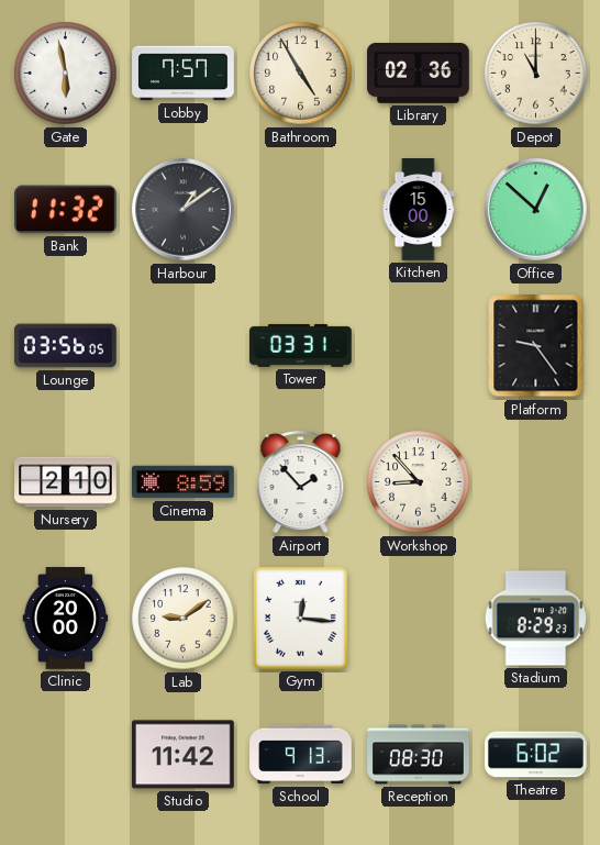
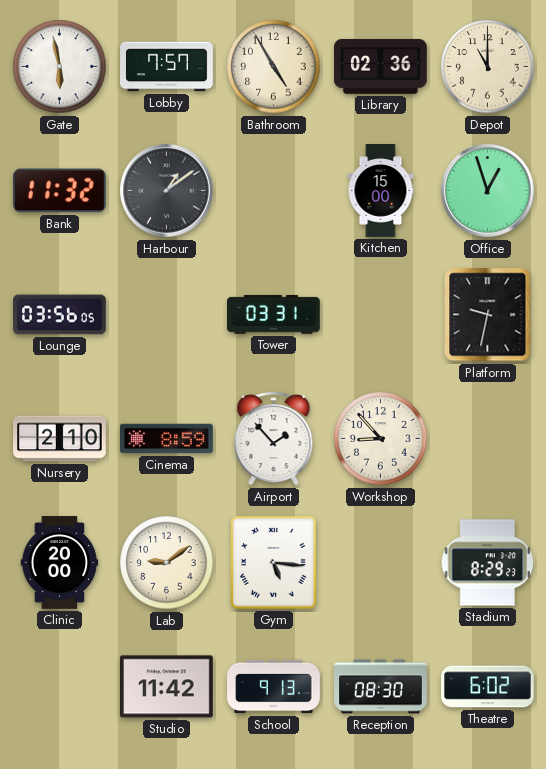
Office: 12:52 -> 12:57
Platform: 9:24 -> 9:32
Gym: 12:16 -> 5:16
